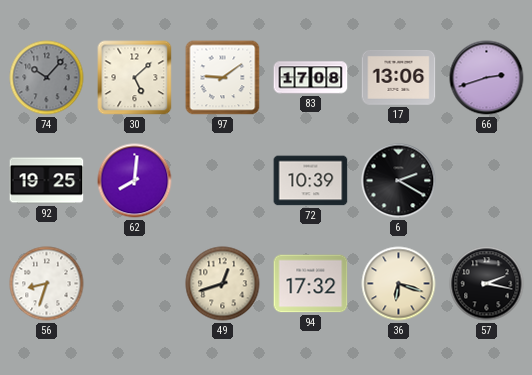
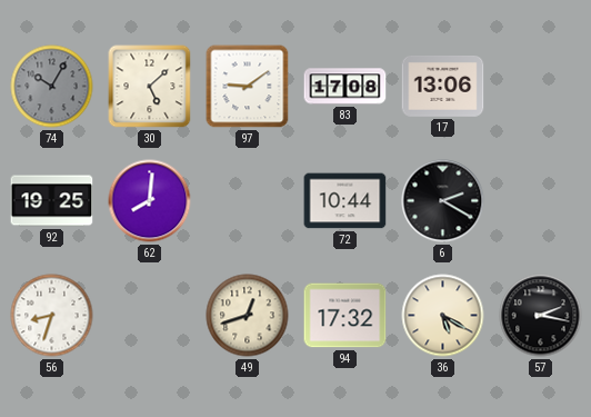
74: 10:07 -> 10:05
66: 2:42 -> none
72: 10:39 -> 10:44
36: 6:18 -> 5:20
